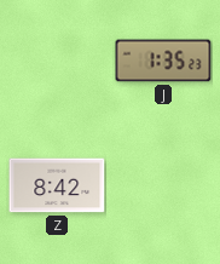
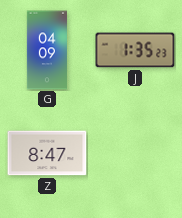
G: none -> 04:09
Z: 8:42 -> 8:47
